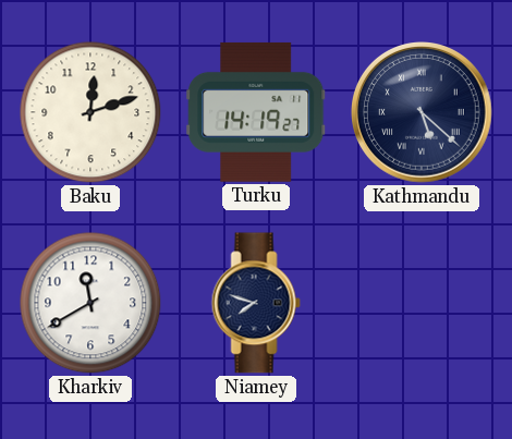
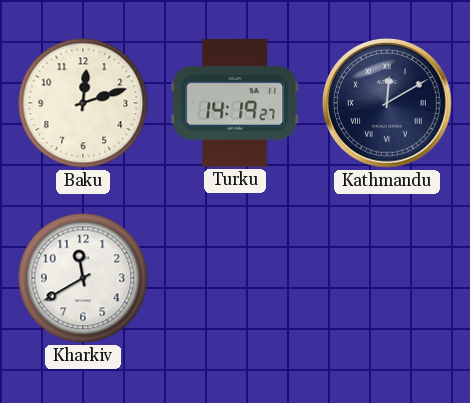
Kathmandu: 5:22 -> 12:10
Niamey: 7:48 -> none
